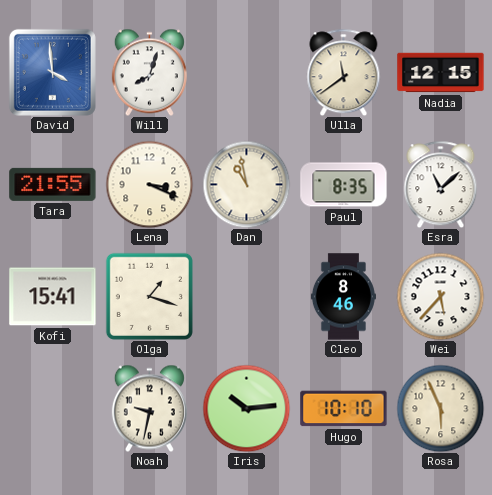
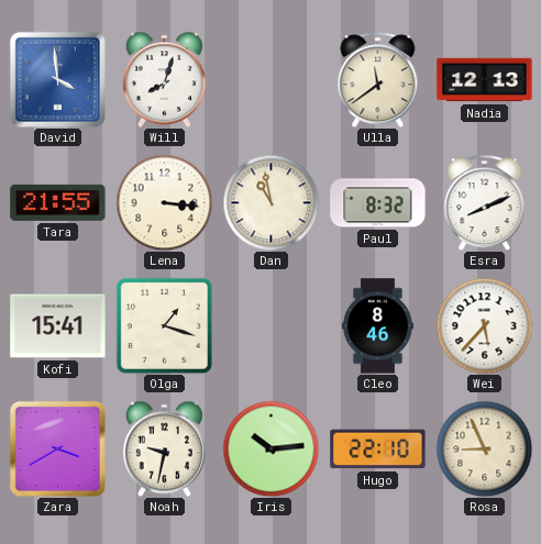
Nadia: 12:15 -> 12:13
Lena: 3:19 -> 3:16
Paul: 8:35 -> 8:32
Esra: 11:08 -> 8:11
Zara: none -> 3:40
Hugo: 10:10 -> 22:10
Rosa: 5:56 -> 8:56
